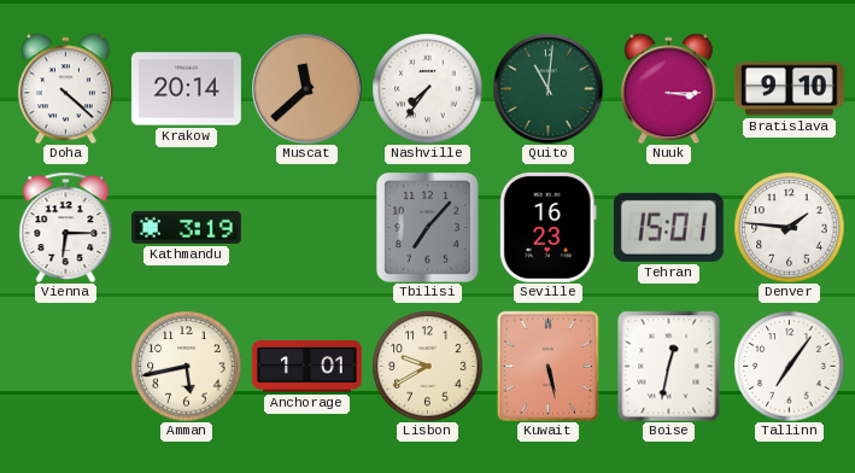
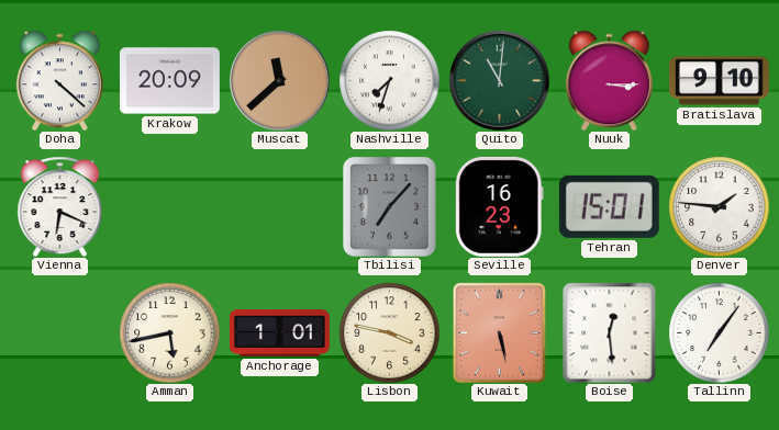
Krakow: 20:14 -> 20:09
Nashville: 7:36 -> 7:33
Vienna: 6:15 -> 6:19
Kathmandu: 3:19 -> none
Lisbon: 9:40 -> 3:47
Boise: 12:32 -> 12:29
